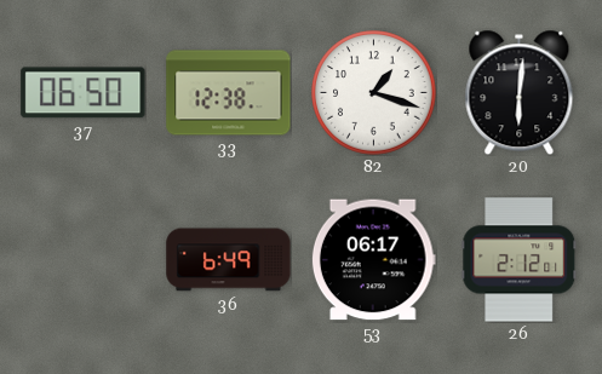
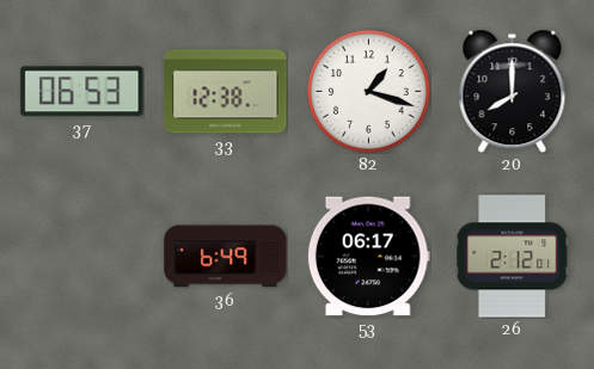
37: 06:50 -> 06:53
20: 6:01 -> 8:00
